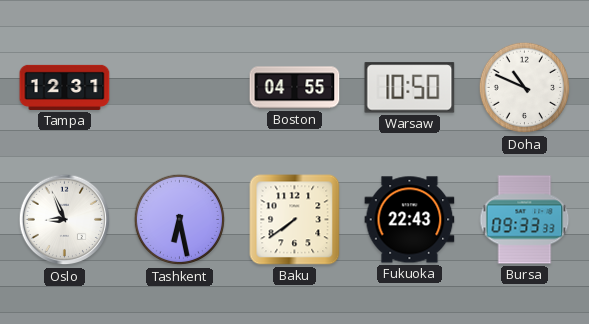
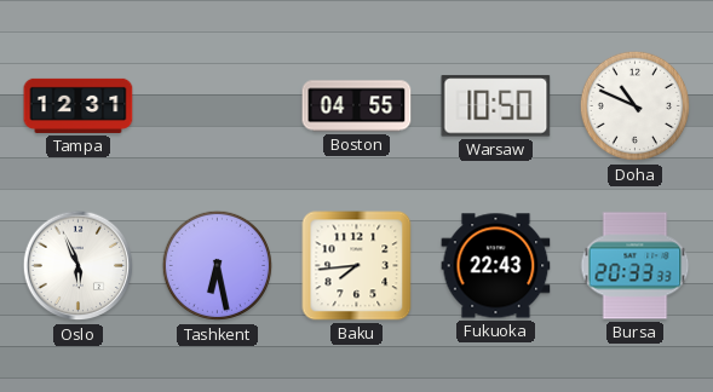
Oslo: 8:56 -> 5:56
Baku: 7:39 -> 7:44
Bursa: 09:33 -> 20:33
